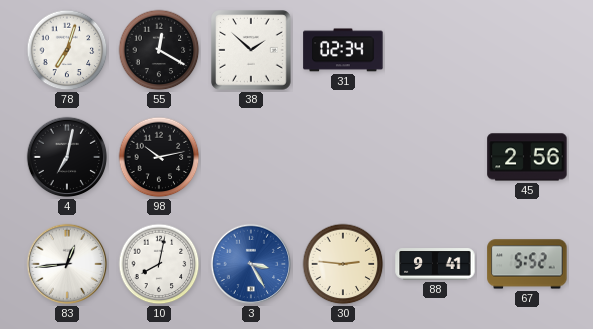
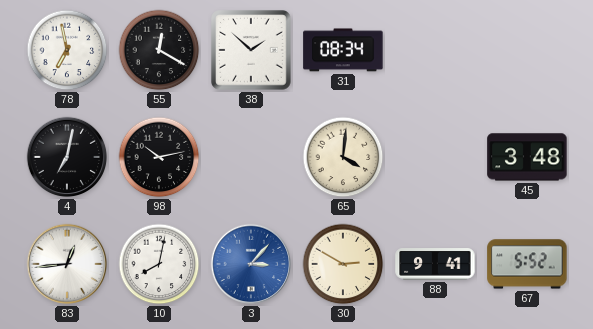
78: 7:03 -> 6:58
31: 02:34 -> 08:34
65: none -> 4:01
45: 2:56 -> 3:48
3: 3:25 -> 3:07
30: 2:46 -> 2:50
